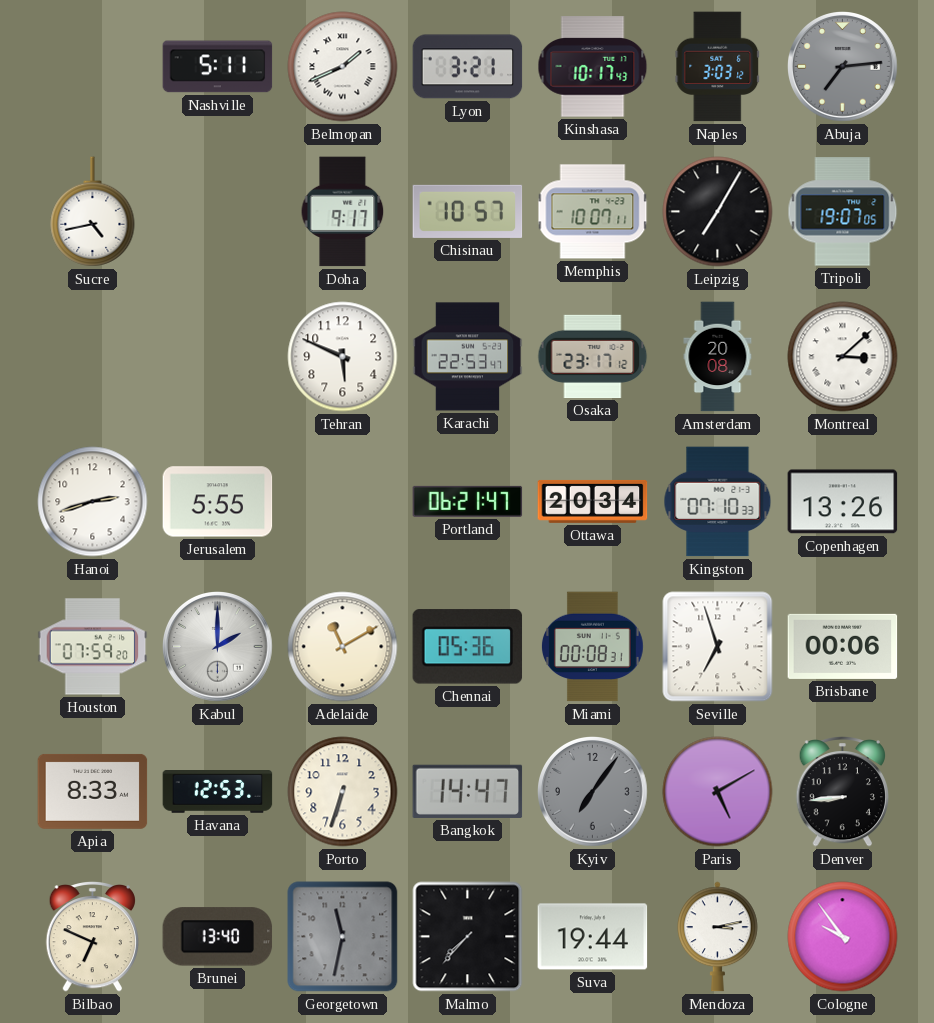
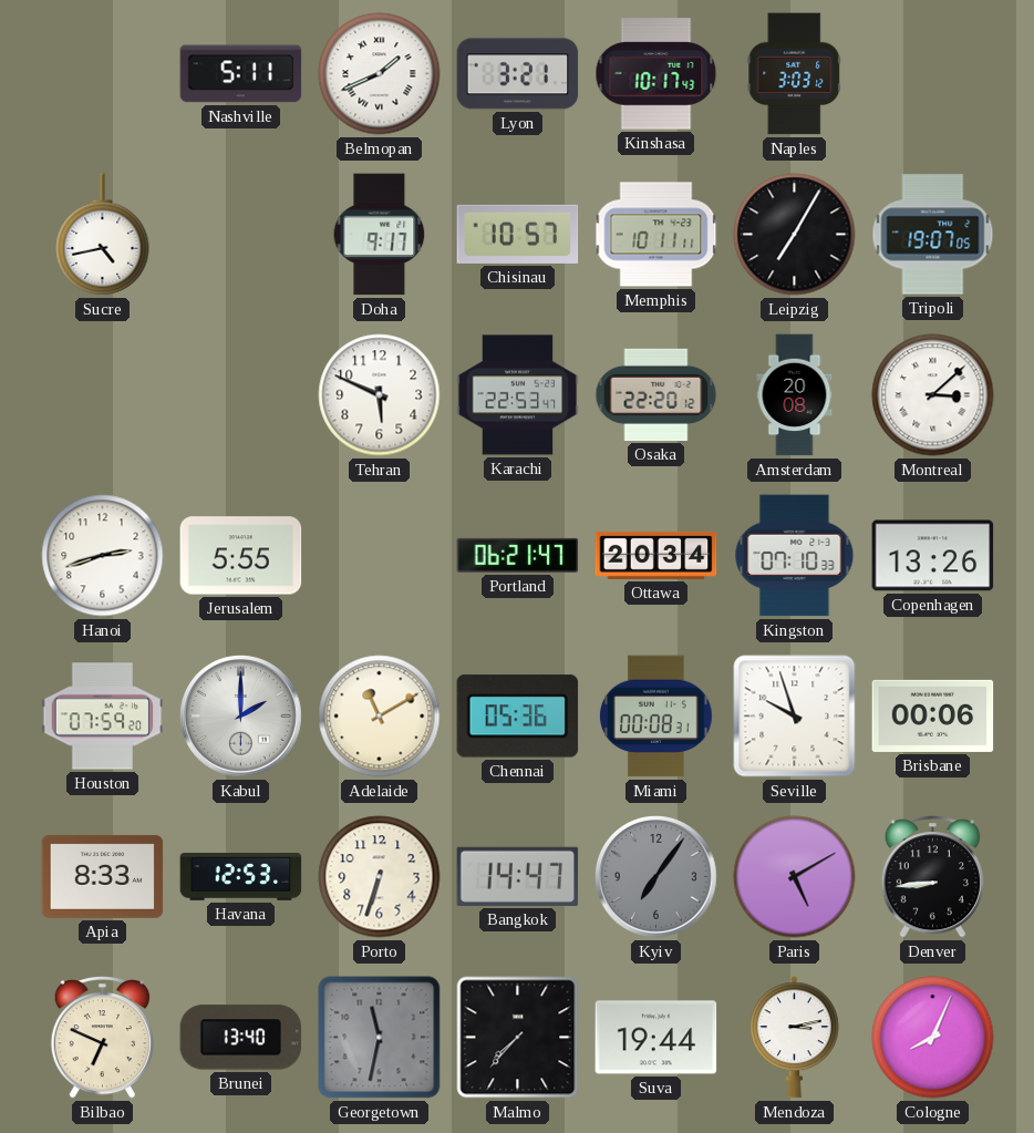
Abuja: 7:14 -> none
Memphis: 10:07 -> 10:11
Osaka: 23:17 -> 22:20
Seville: 6:57 -> 9:57
Cologne: 9:54 -> 8:04
